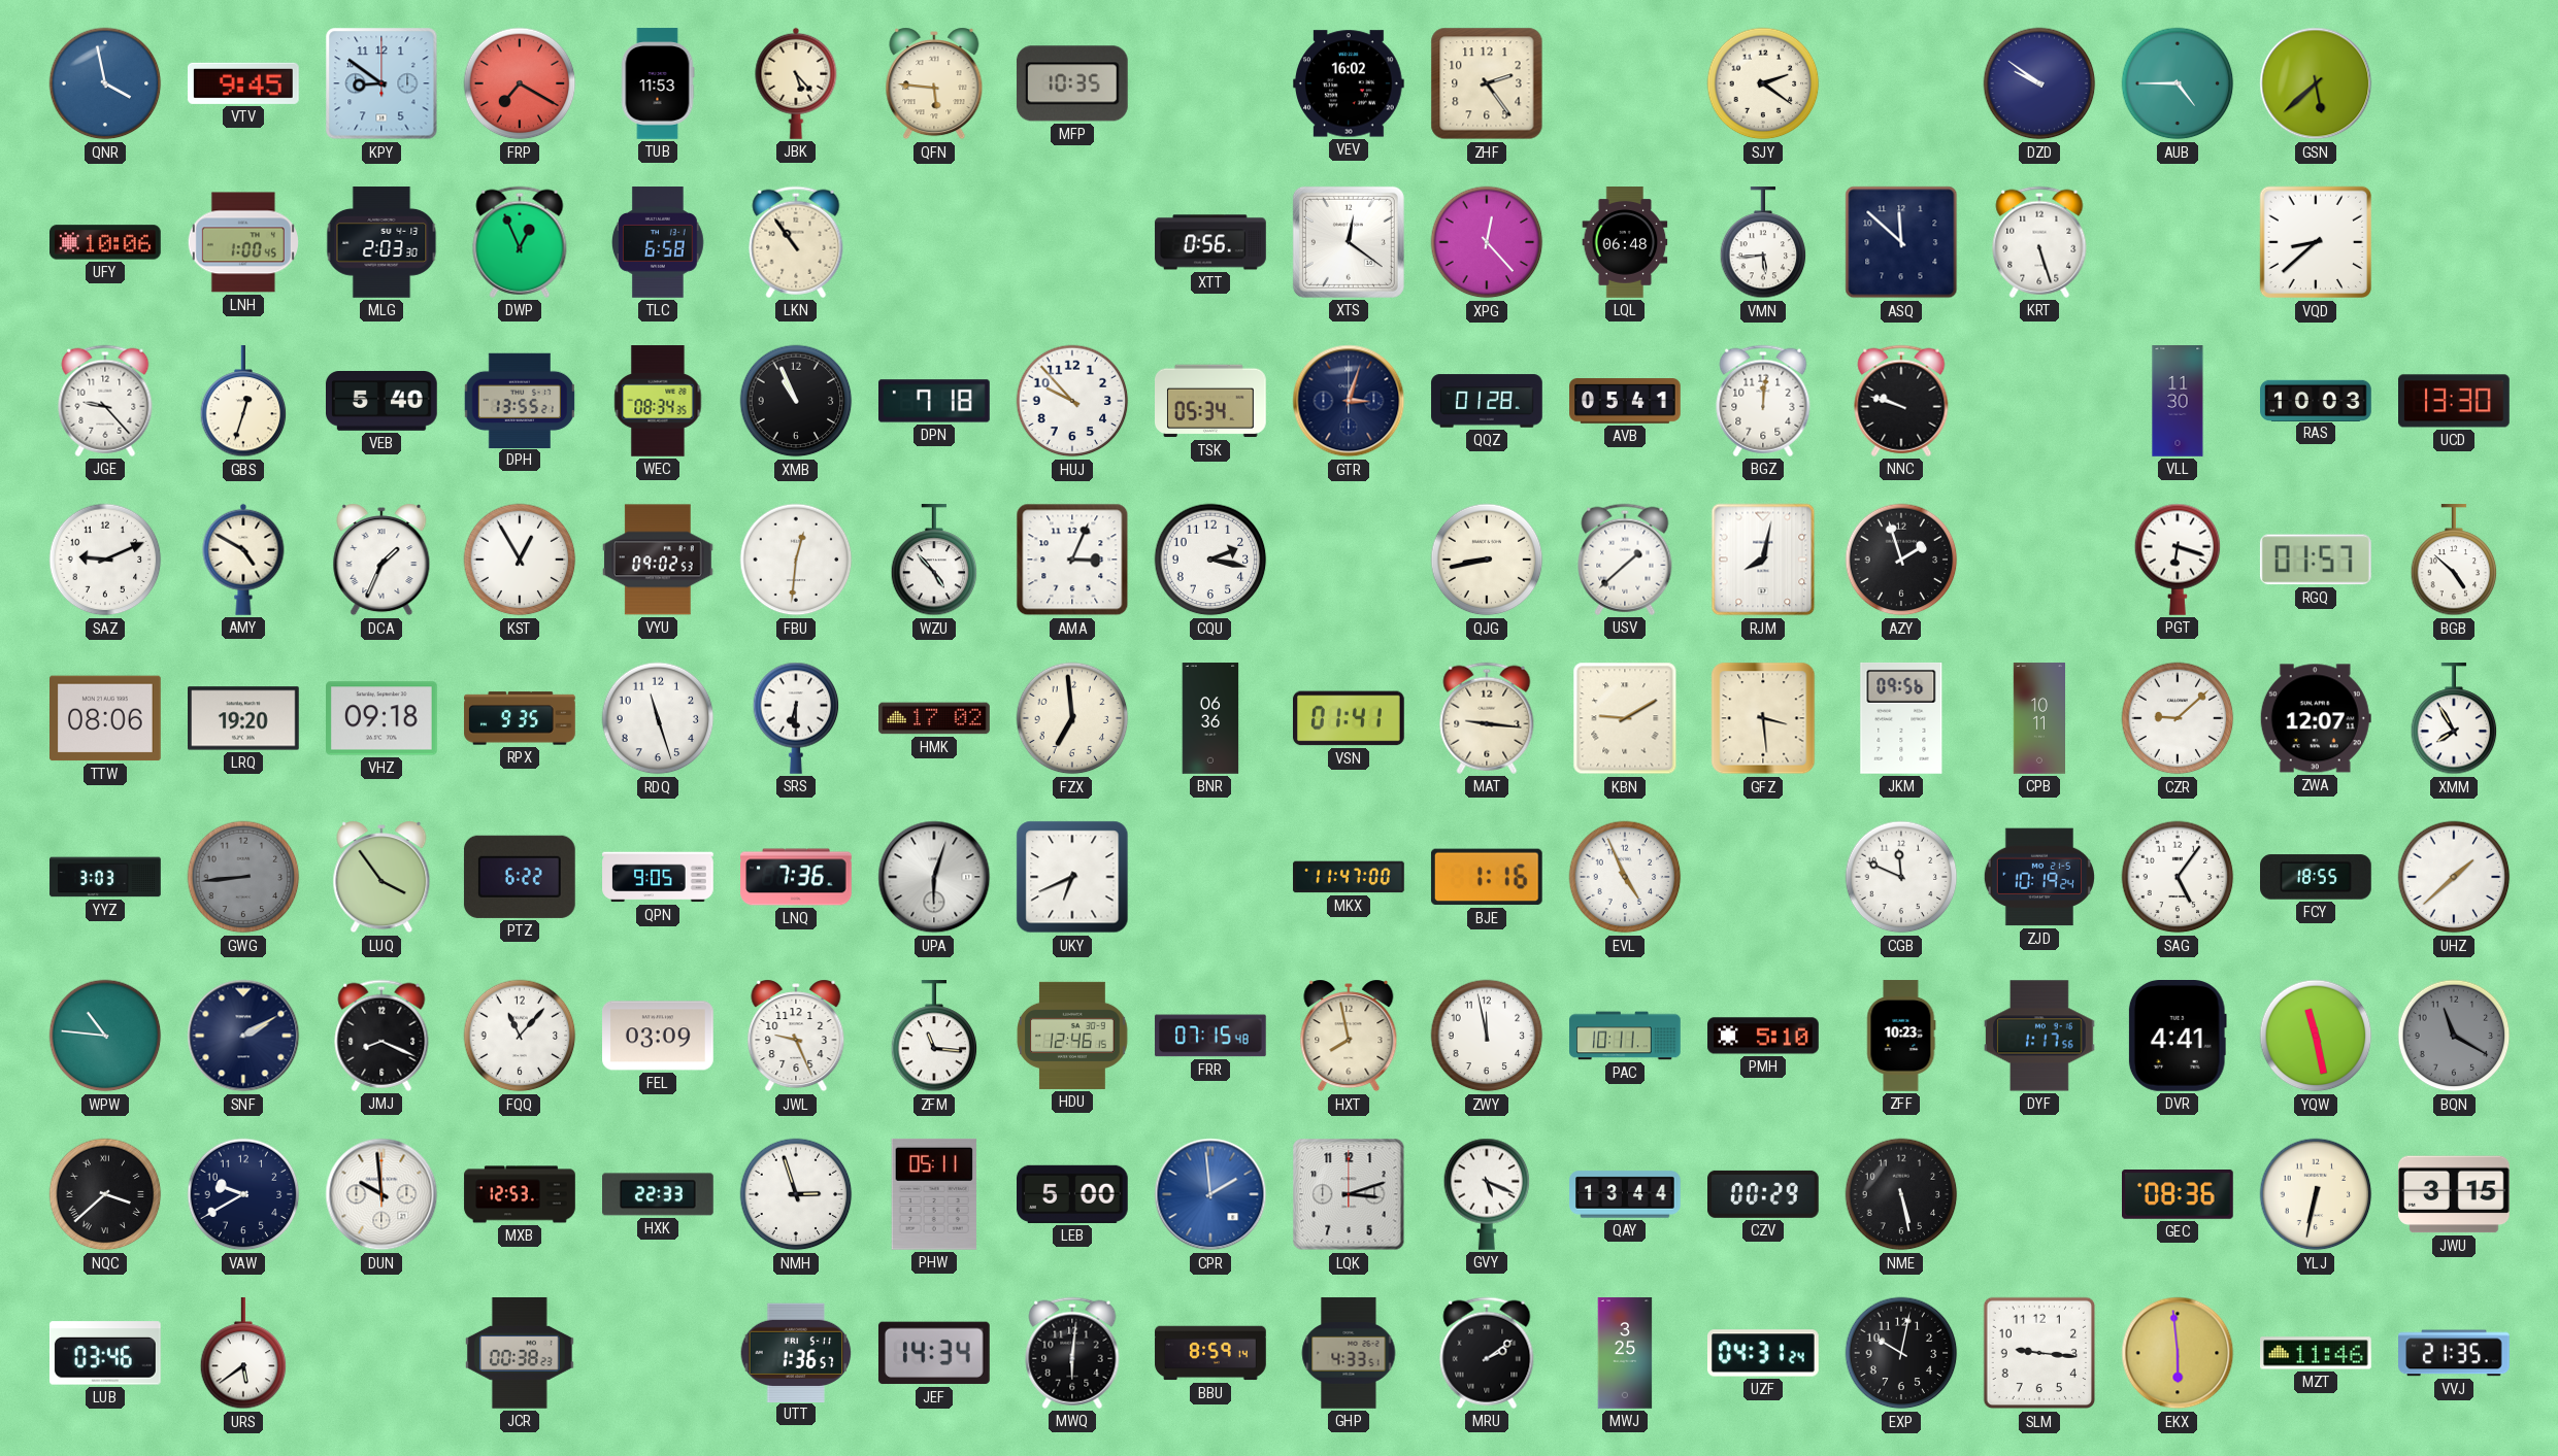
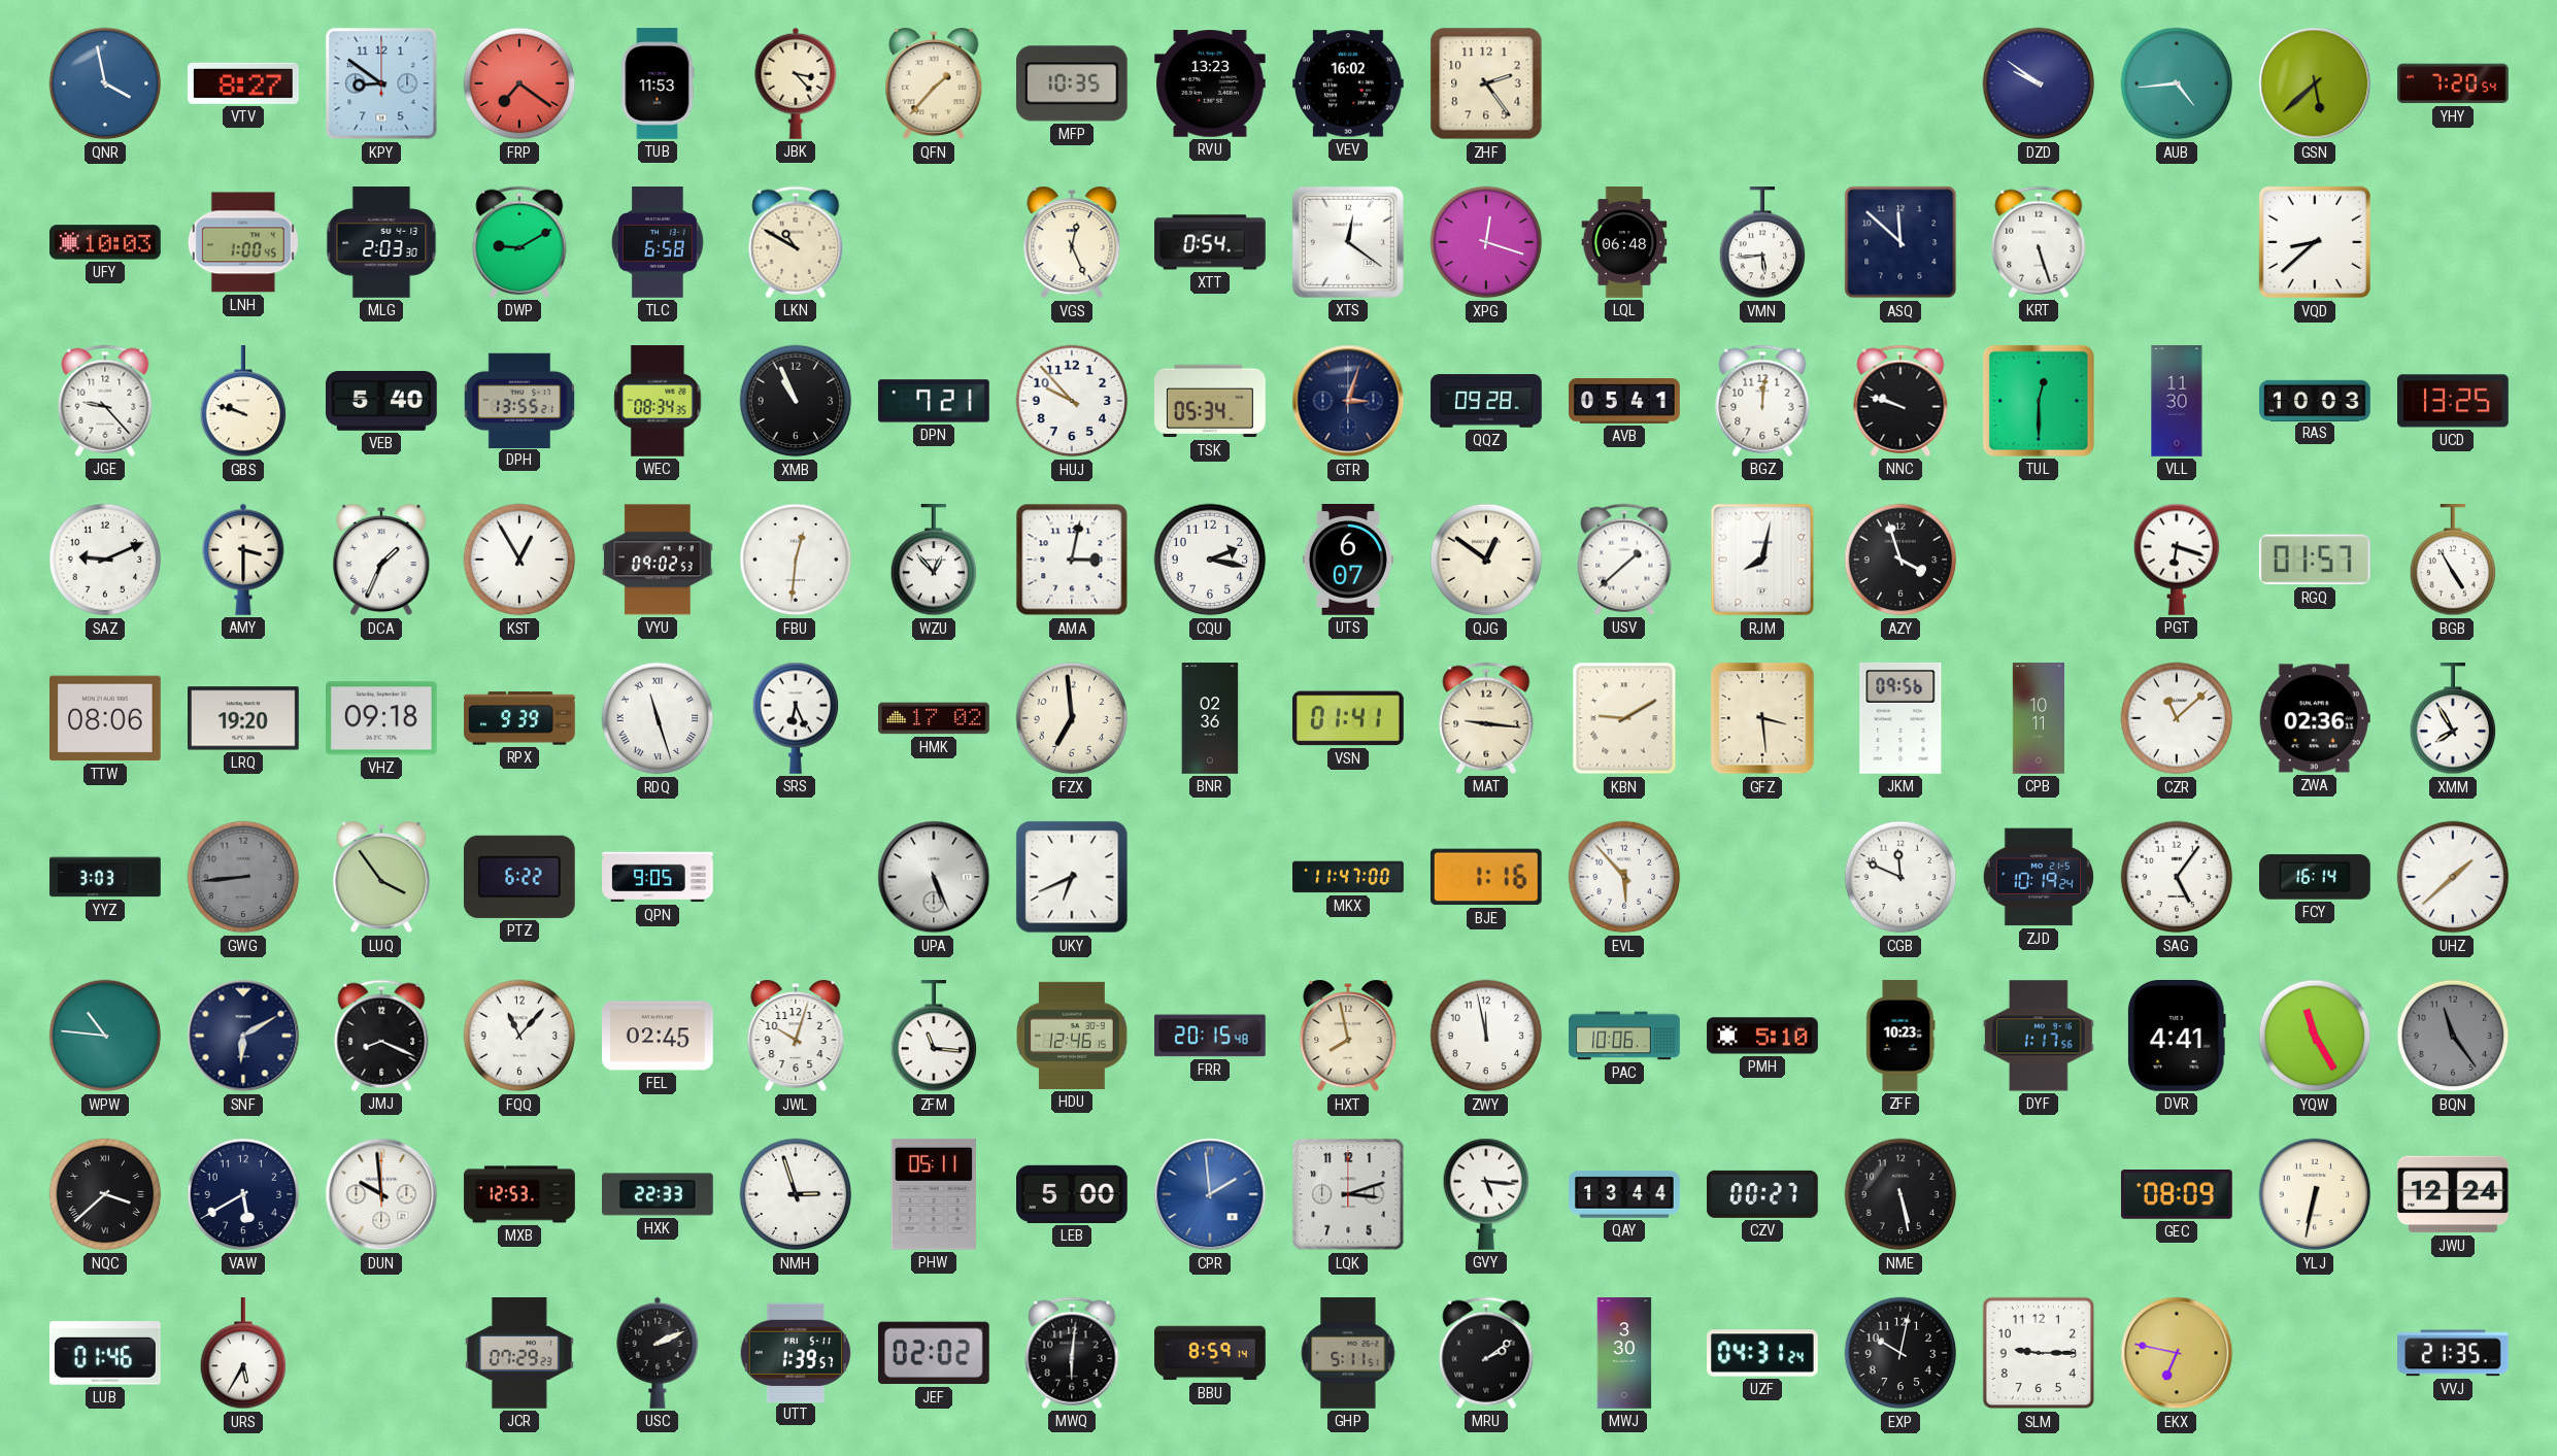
VTV: 9:45 -> 8:27
FRP: 7:20 -> 7:21
JBK: 5:23 -> 3:23
QFN: 5:46 -> 1:37
RVU: none -> 13:23
SJY: 2:21 -> none
AUB: 4:45 -> 4:44
YHY: none -> 7:20
UFY: 10:06 -> 10:03
DWP: 12:56 -> 9:10
LKN: 10:54 -> 10:50
VGS: none -> 12:26
XTT: 0:56 -> 0:54
XPG: 12:23 -> 12:18
GBS: 12:33 -> 9:48
DPN: 7:18 -> 7:21
QQZ: 01:28 -> 09:28
TUL: none -> 12:30
UCD: 13:30 -> 13:25
AMY: 4:50 -> 3:30
WZU: 4:53 -> 12:53
AMA: 3:04 -> 3:02
UTS: none -> 6:07
QJG: 8:43 -> 12:51
AZY: 1:57 -> 3:57
BGB: 4:52 -> 4:55
RPX: 9:35 -> 9:39
RDQ numerals: Arabic -> Roman
SRS: 6:30 -> 6:26
BNR: 06:36 -> 02:36
CZR: 9:08 -> 11:08
ZWA: 12:07 -> 02:36
LNQ: 7:36 -> none
UPA: 6:03 -> 5:26
EVL: 4:56 -> 5:53
FCY: 18:55 -> 16:14
SNF: 2:10 -> 6:10
FEL: 03:09 -> 02:45
JWL: 9:26 -> 10:03
FRR: 07:15 -> 20:15
PAC: 10:11 -> 10:06
YQW: 11:28 -> 11:25
BQN: 11:20 -> 11:24
VAW: 9:40 -> 5:40
GVY: 5:19 -> 5:16
CZV: 00:29 -> 00:27
GEC: 08:36 -> 08:09
JWU: 3:15 -> 12:24
LUB: 03:46 -> 01:46
URS: 5:39 -> 5:35
JCR: 00:38 -> 07:29
USC: none -> 2:11
UTT: 1:36 -> 1:39
JEF: 14:34 -> 02:02
GHP: 4:33 -> 5:11
MWJ: 3:25 -> 3:30
SLM: 9:16 -> 9:15
EKX: 5:59 -> 6:47
MZT: 11:46 -> none
